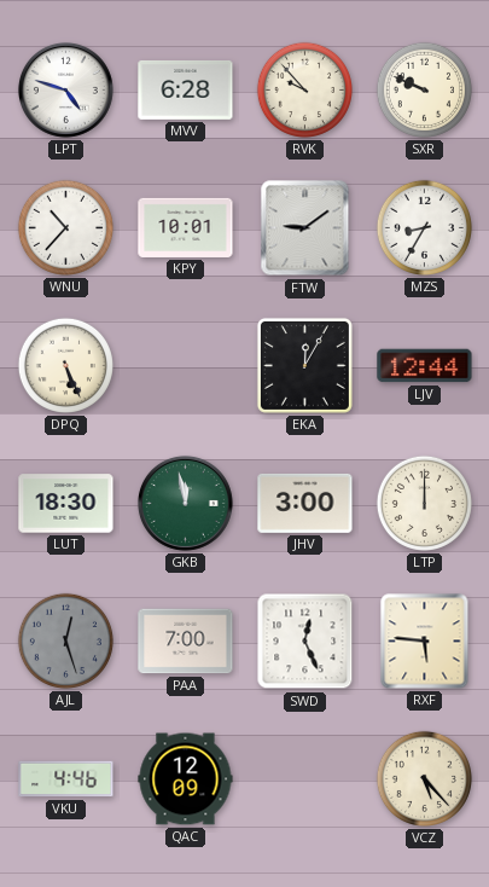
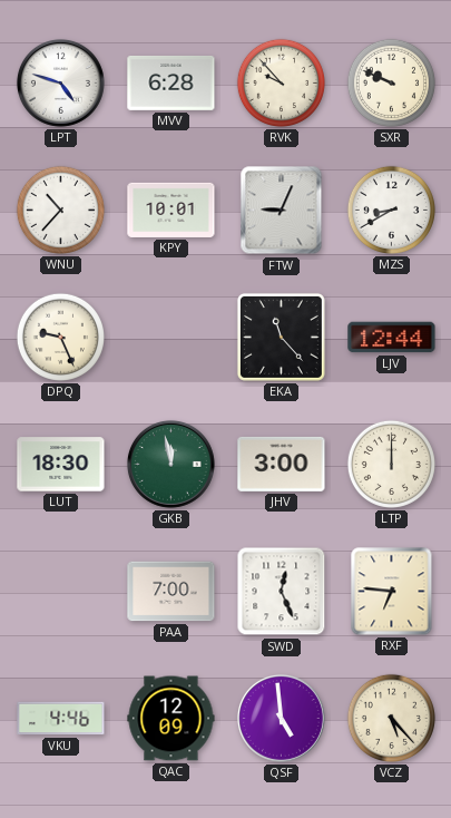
FTW: 9:09 -> 9:04
MZS: 8:35 -> 8:40
DPQ: 5:26 -> 9:26
EKA: 12:05 -> 11:23
AJL: 12:27 -> none
RXF: 5:46 -> 6:46
QSF: none -> 4:59
